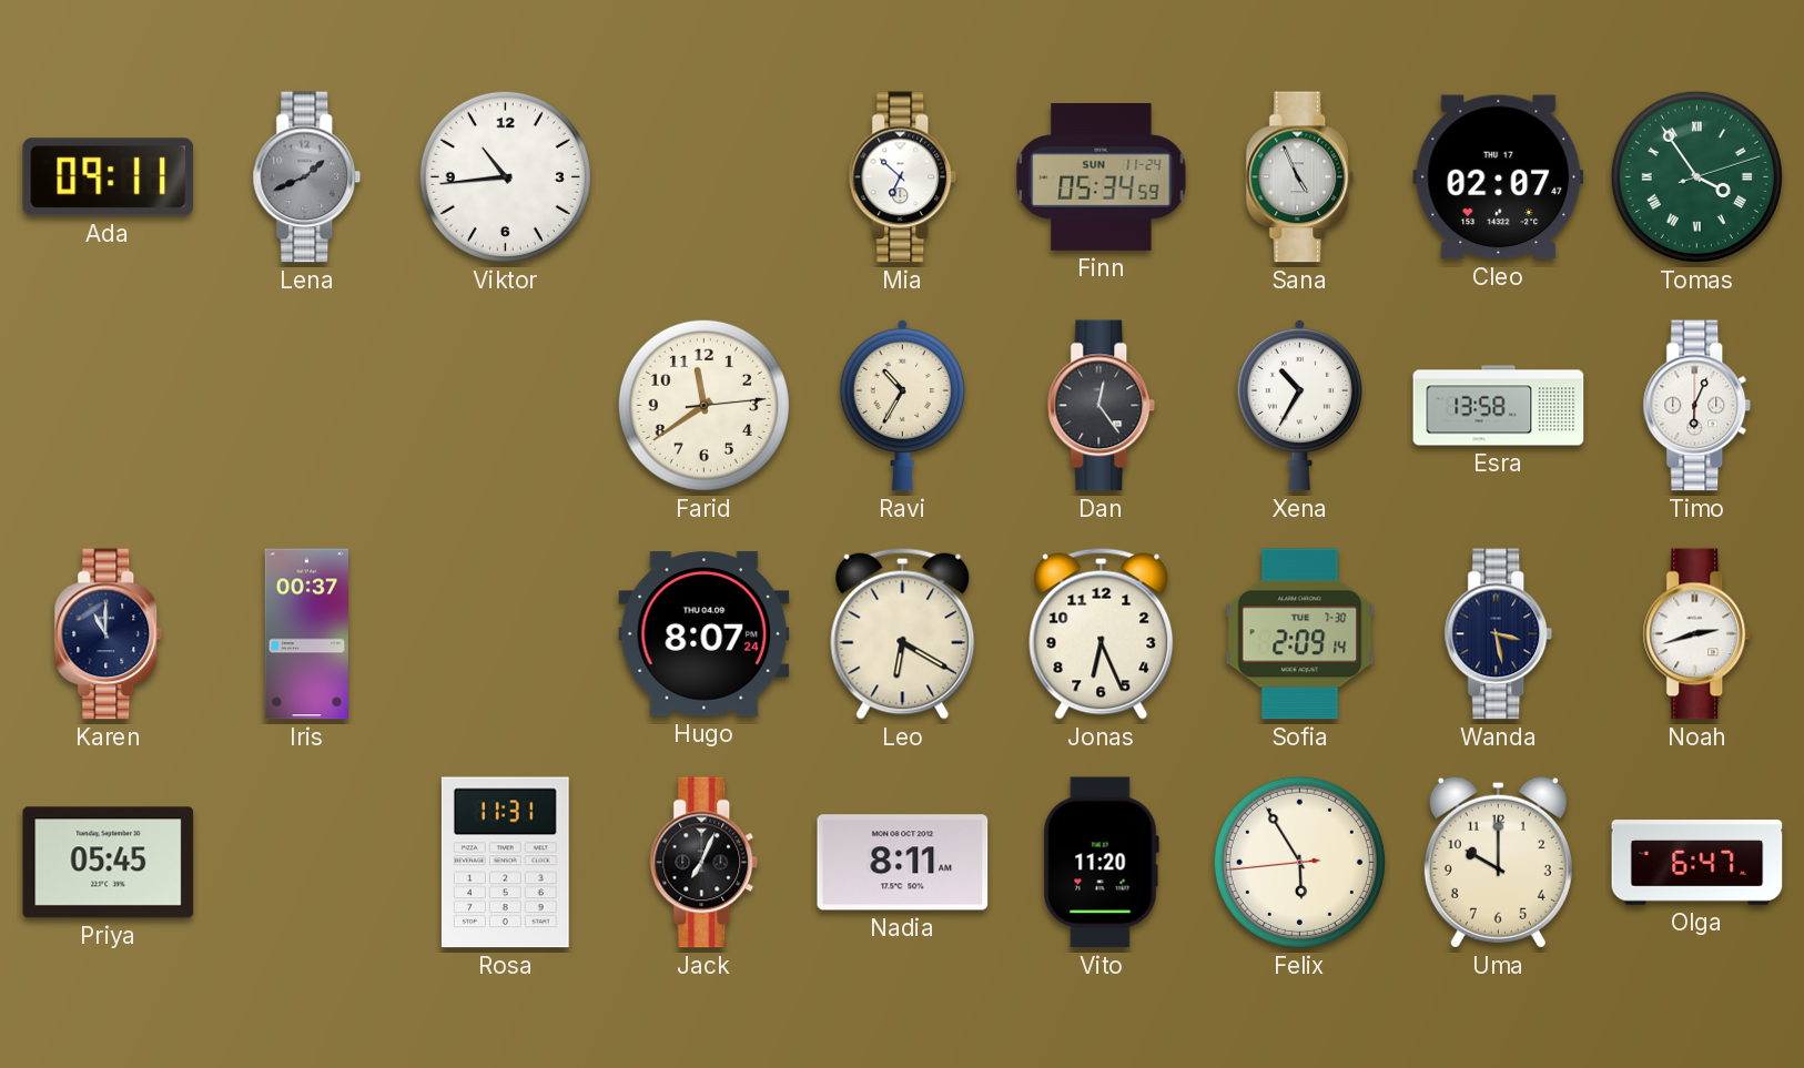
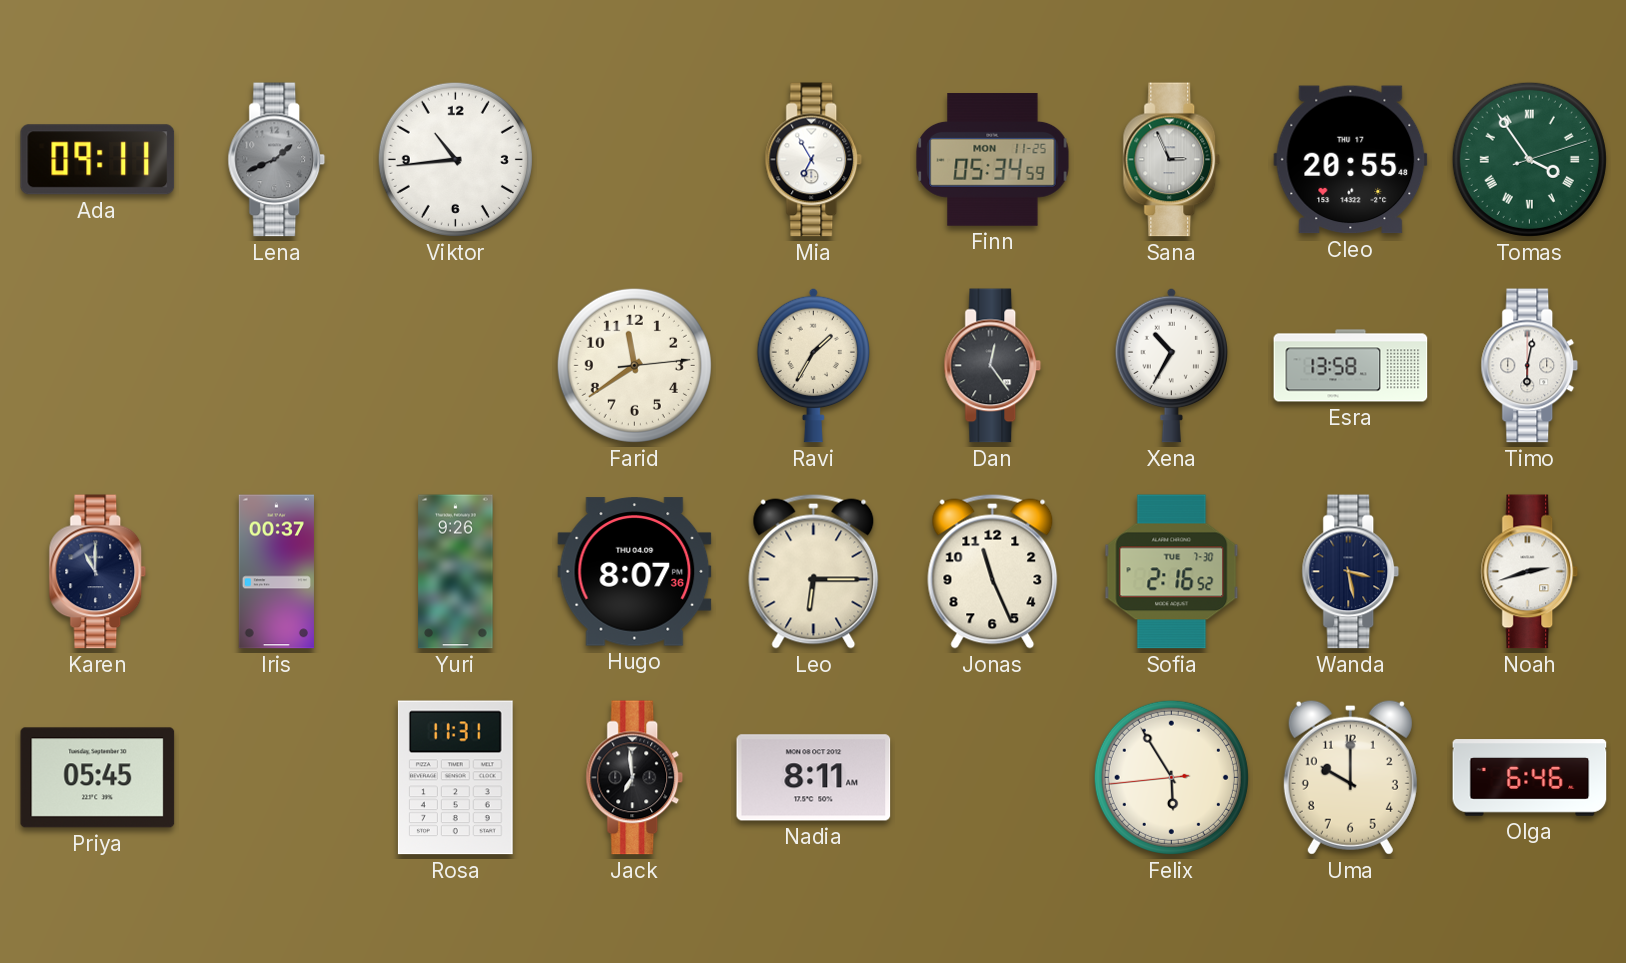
Mia: 6:52 -> 6:55
Finn date: SUN 11-24 -> MON 11-25
Sana: 4:56 -> 2:56
Cleo: 02:07 -> 20:55
Ravi: 10:35 -> 1:35
Timo: 6:04 -> 6:02
Yuri: none -> 9:26
Hugo: 8:07:24 -> 8:07:36
Leo: 6:20 -> 6:15
Jonas: 6:26 -> 11:26
Sofia: 2:09 -> 2:16
Jack: 7:04 -> 6:59
Vito: 11:20 -> none
Olga: 6:47 -> 6:46
